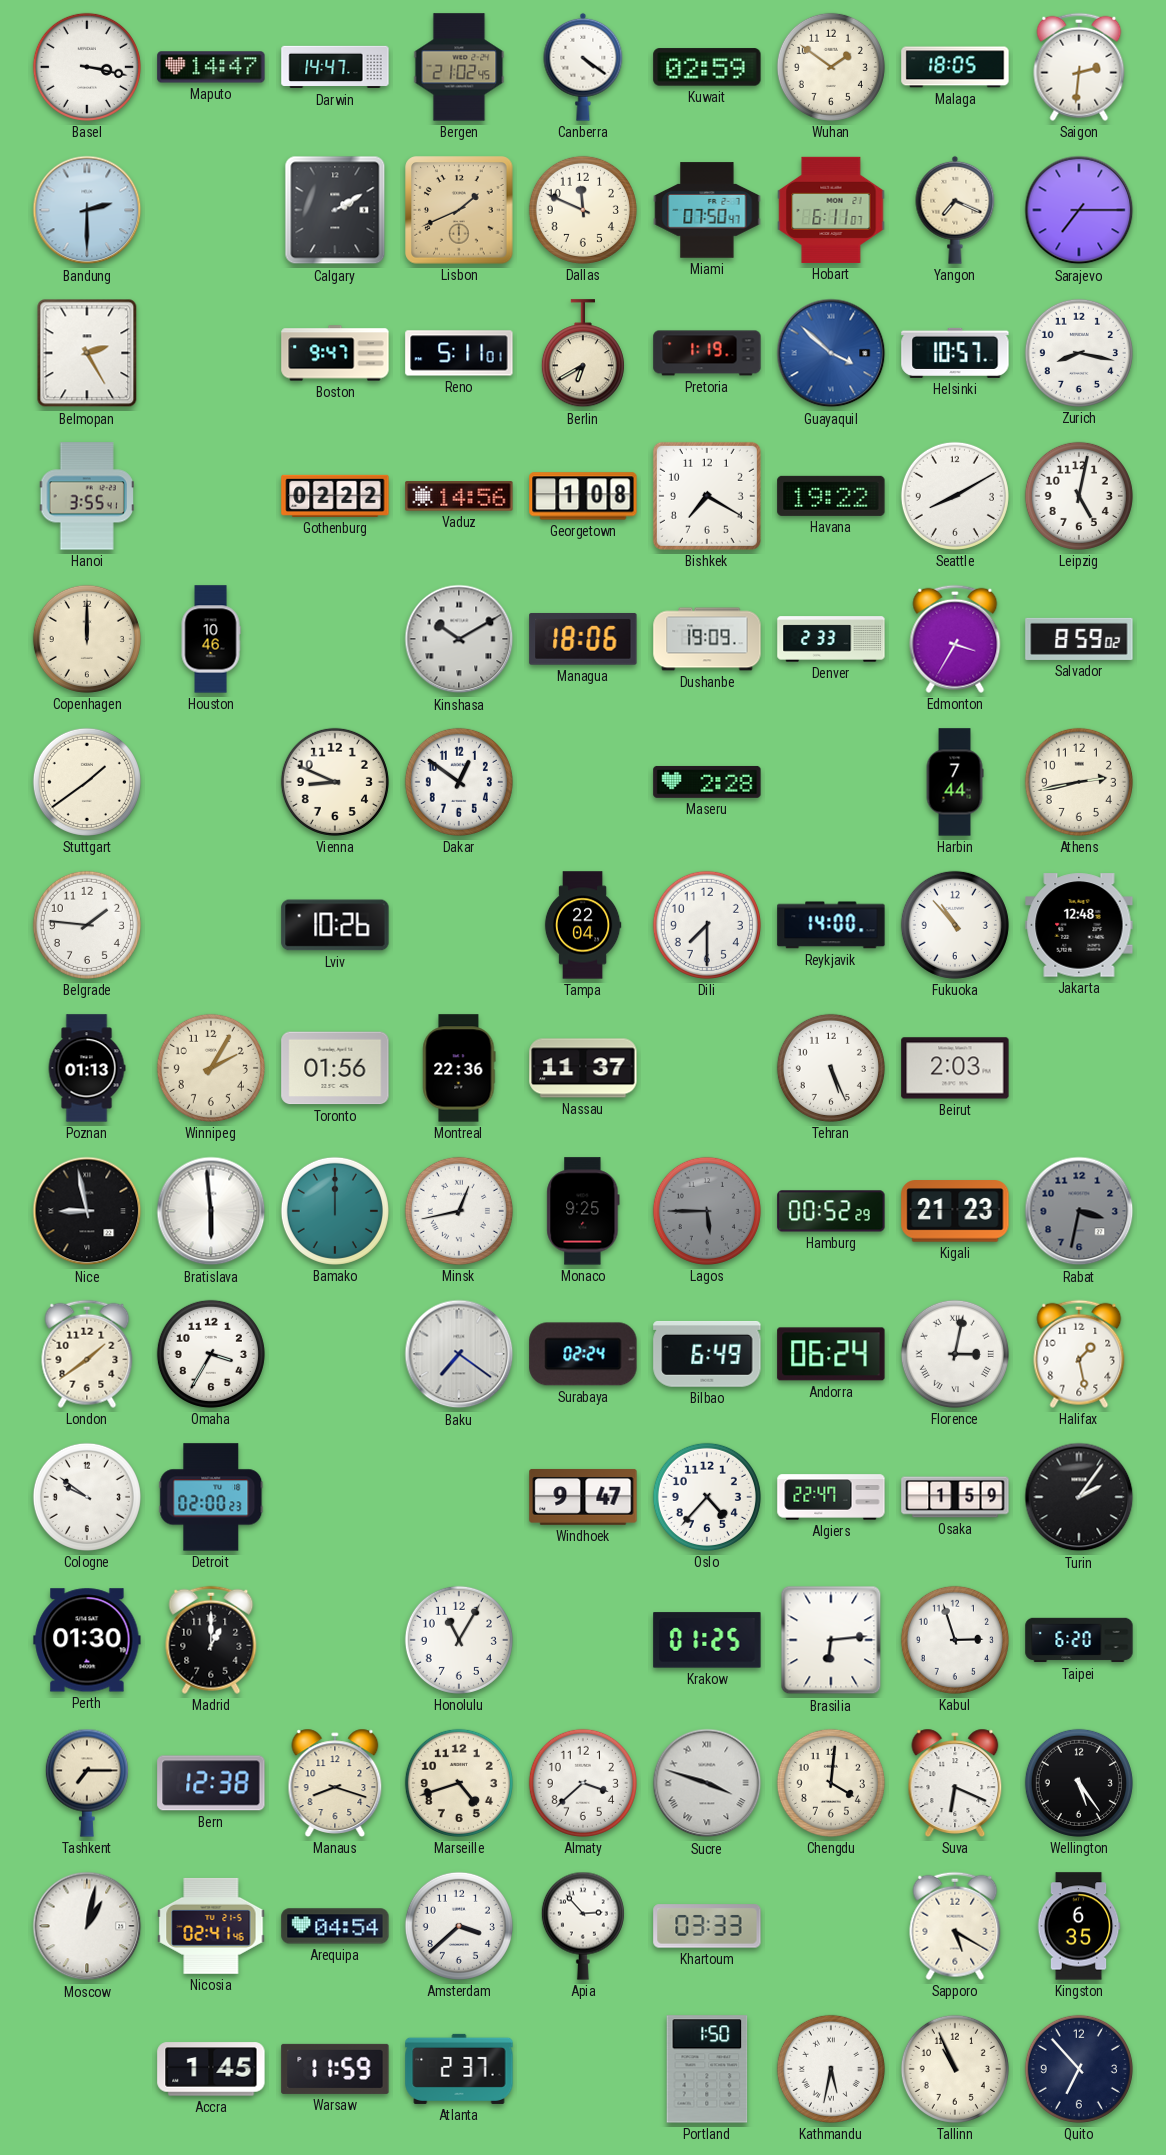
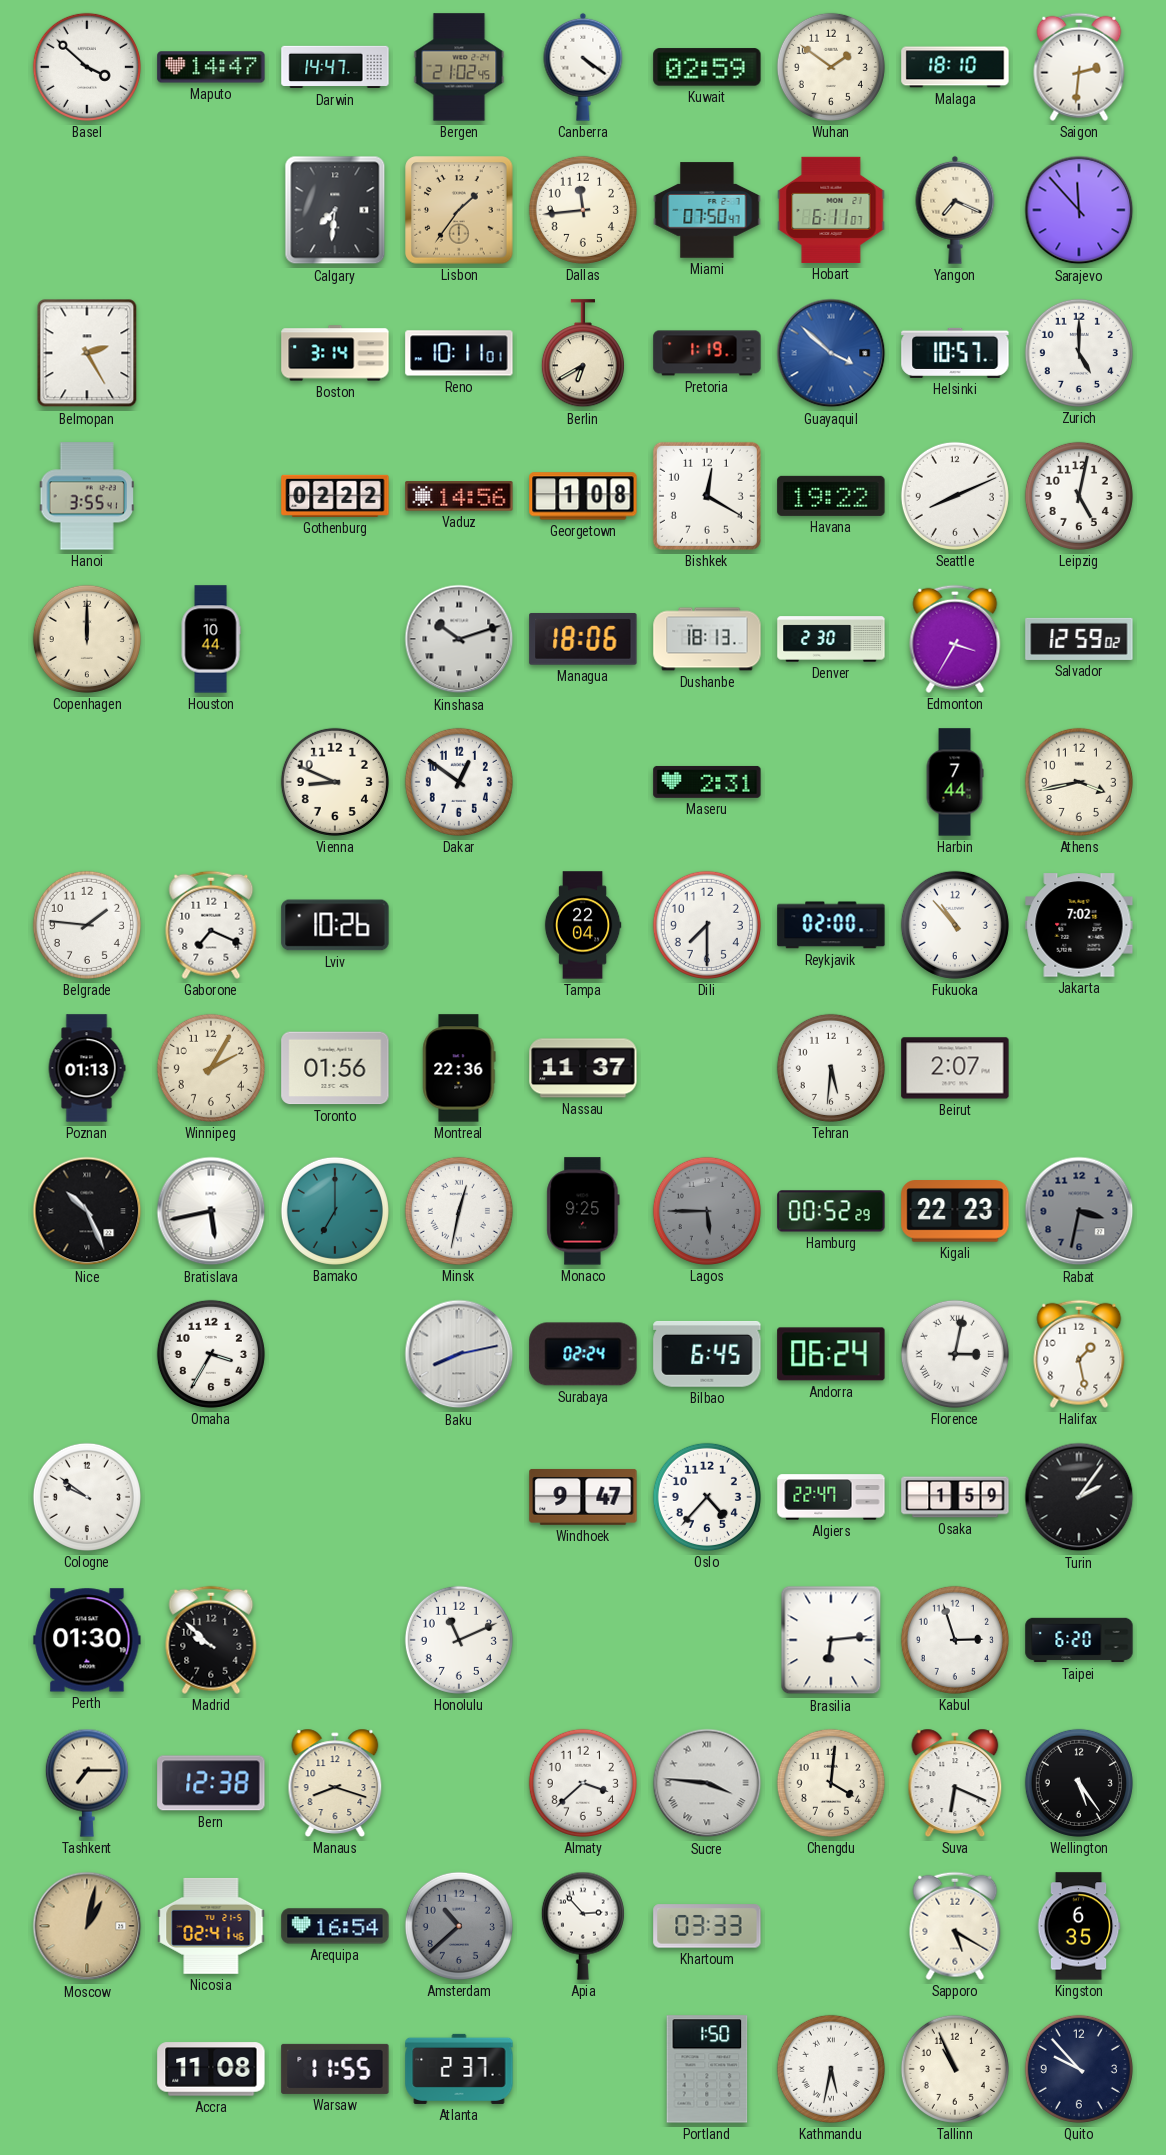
Basel: 3:17 -> 3:52
Malaga: 18:05 -> 18:10
Bandung: 2:30 -> none
Calgary: 2:10 -> 7:31
Lisbon: 1:41 -> 1:36
Dallas: 11:49 -> 11:44
Sarajevo: 7:15 -> 11:53
Boston: 9:47 -> 3:14
Reno: 5:11 -> 10:11
Zurich: 8:17 -> 5:00
Bishkek: 7:20 -> 12:20
Seattle: 8:10 -> 8:11
Houston: 10:46 -> 10:44
Kinshasa: 10:10 -> 10:12
Dushanbe: 19:09 -> 18:13
Denver: 2:33 -> 2:30
Salvador: 8:59 -> 12:59
Stuttgart: 1:39 -> none
Maseru: 2:28 -> 2:31
Athens: 2:43 -> 3:43
Gaborone: none -> 7:19
Reykjavik: 14:00 -> 02:00
Jakarta: 12:48 -> 7:02
Tehran: 5:26 -> 5:31
Beirut: 2:03 -> 2:07
Nice: 8:58 -> 10:26
Bratislava: 5:59 -> 5:43
Bamako: 12:00 -> 7:00
Minsk: 12:43 -> 12:32
Kigali: 21:23 -> 22:23
London: 1:39 -> none
Baku: 7:21 -> 8:13
Bilbao: 6:49 -> 6:45
Detroit: 02:00 -> none
Madrid: 1:00 -> 9:52
Honolulu: 11:05 -> 11:11
Krakow: 01:25 -> none
Marseille: 4:42 -> none
Sucre: 3:48 -> 3:46
Moscow dial: white -> champagne
Arequipa: 04:54 -> 16:54
Amsterdam: 3:38 -> 10:38
Amsterdam dial: white -> grey
Accra: 1:45 -> 11:08
Warsaw: 11:59 -> 11:55
Quito: 6:53 -> 9:53
